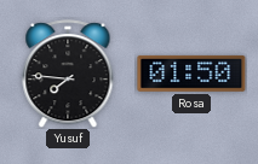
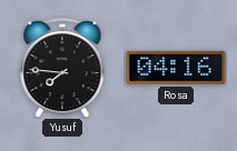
Rosa: 01:50 -> 04:16
